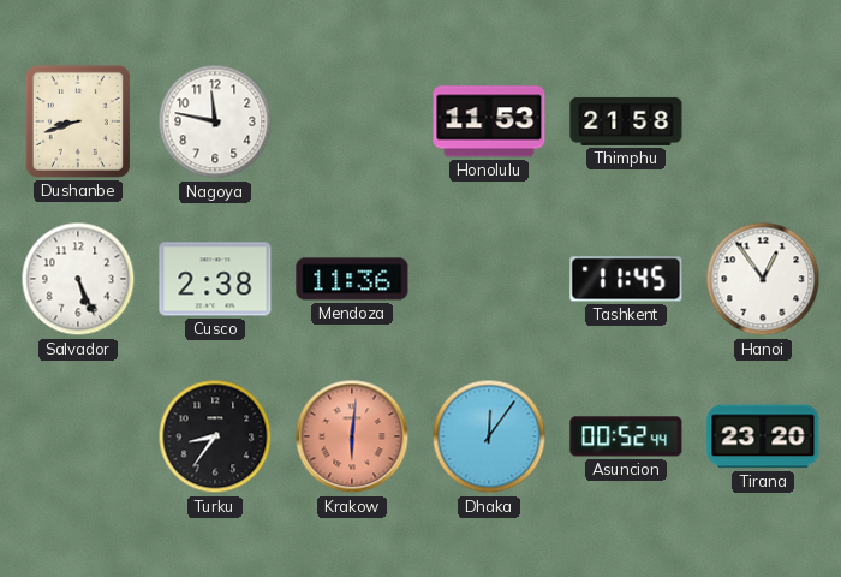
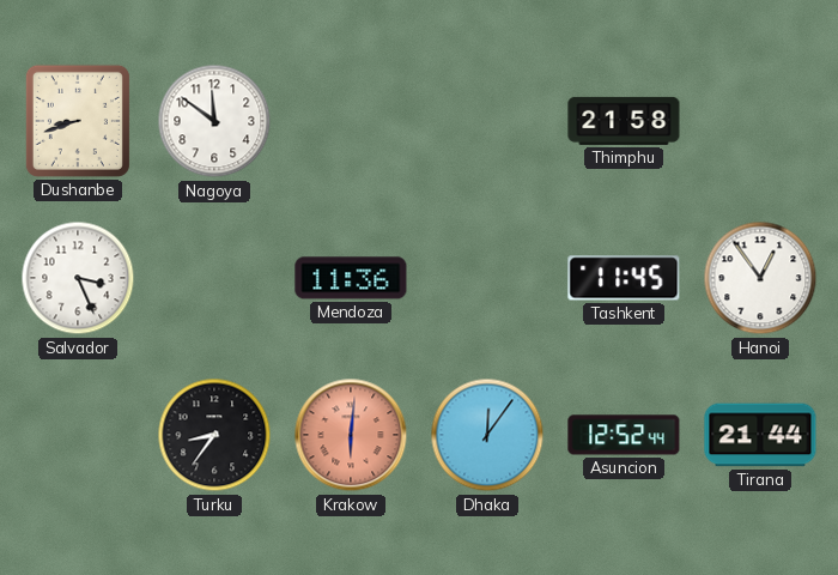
Nagoya: 11:47 -> 11:51
Honolulu: 11:53 -> none
Salvador: 5:26 -> 3:26
Cusco: 2:38 -> none
Asuncion: 00:52 -> 12:52
Tirana: 23:20 -> 21:44
